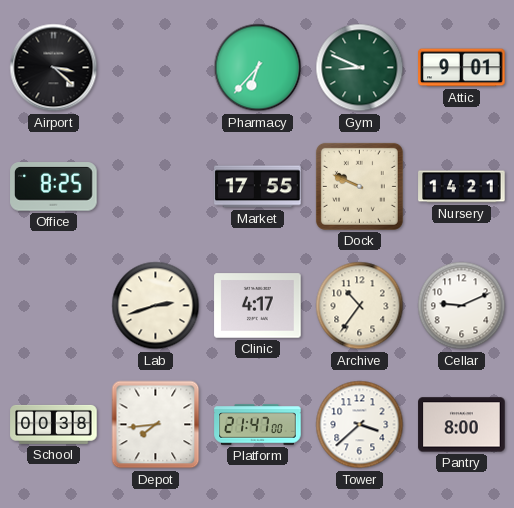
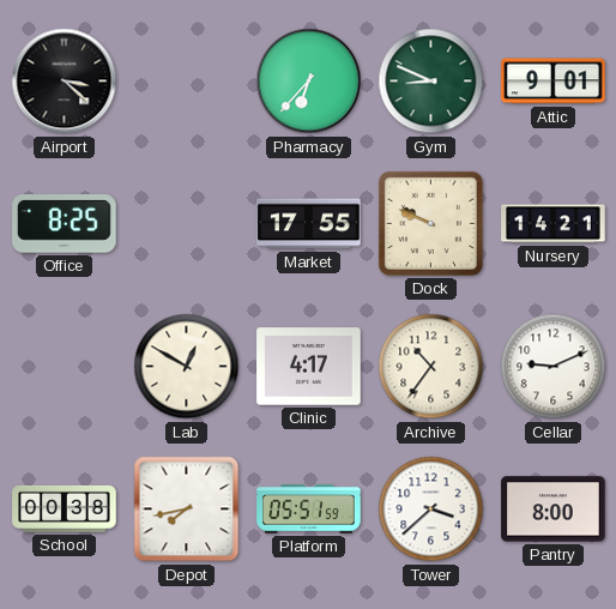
Lab: 2:42 -> 12:50
Depot: 7:44 -> 7:43
Platform: 21:47 -> 05:51
